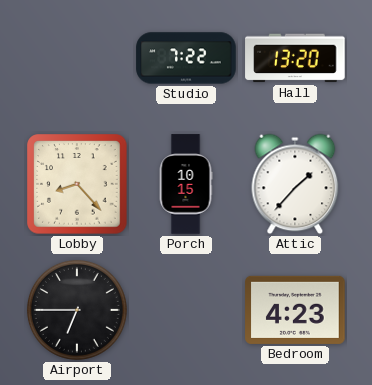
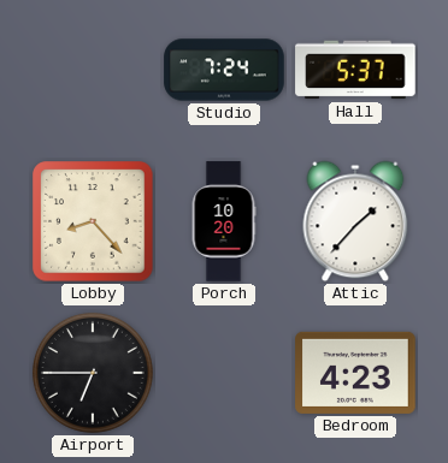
Studio: 7:22 -> 7:24
Hall: 13:20 -> 5:37
Porch: 10:15 -> 10:20
